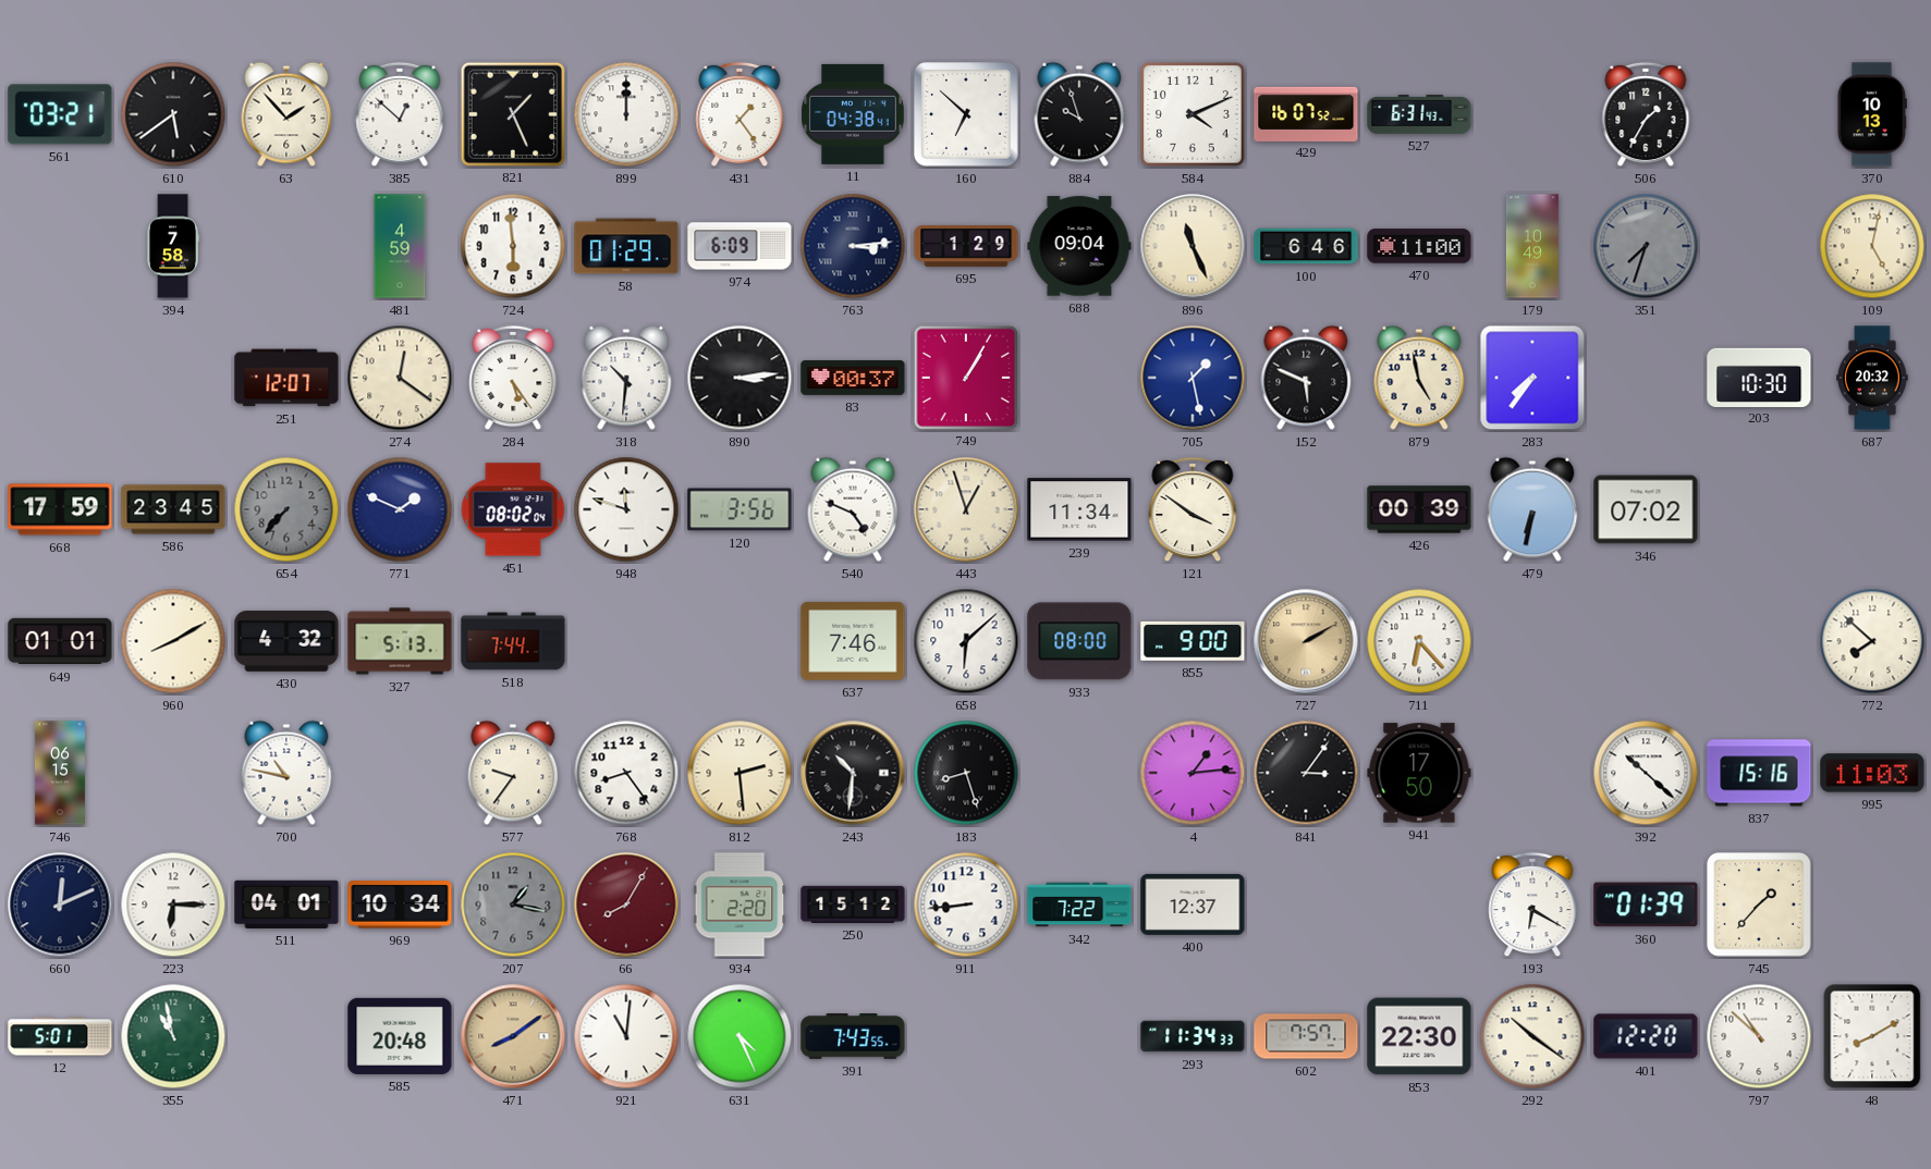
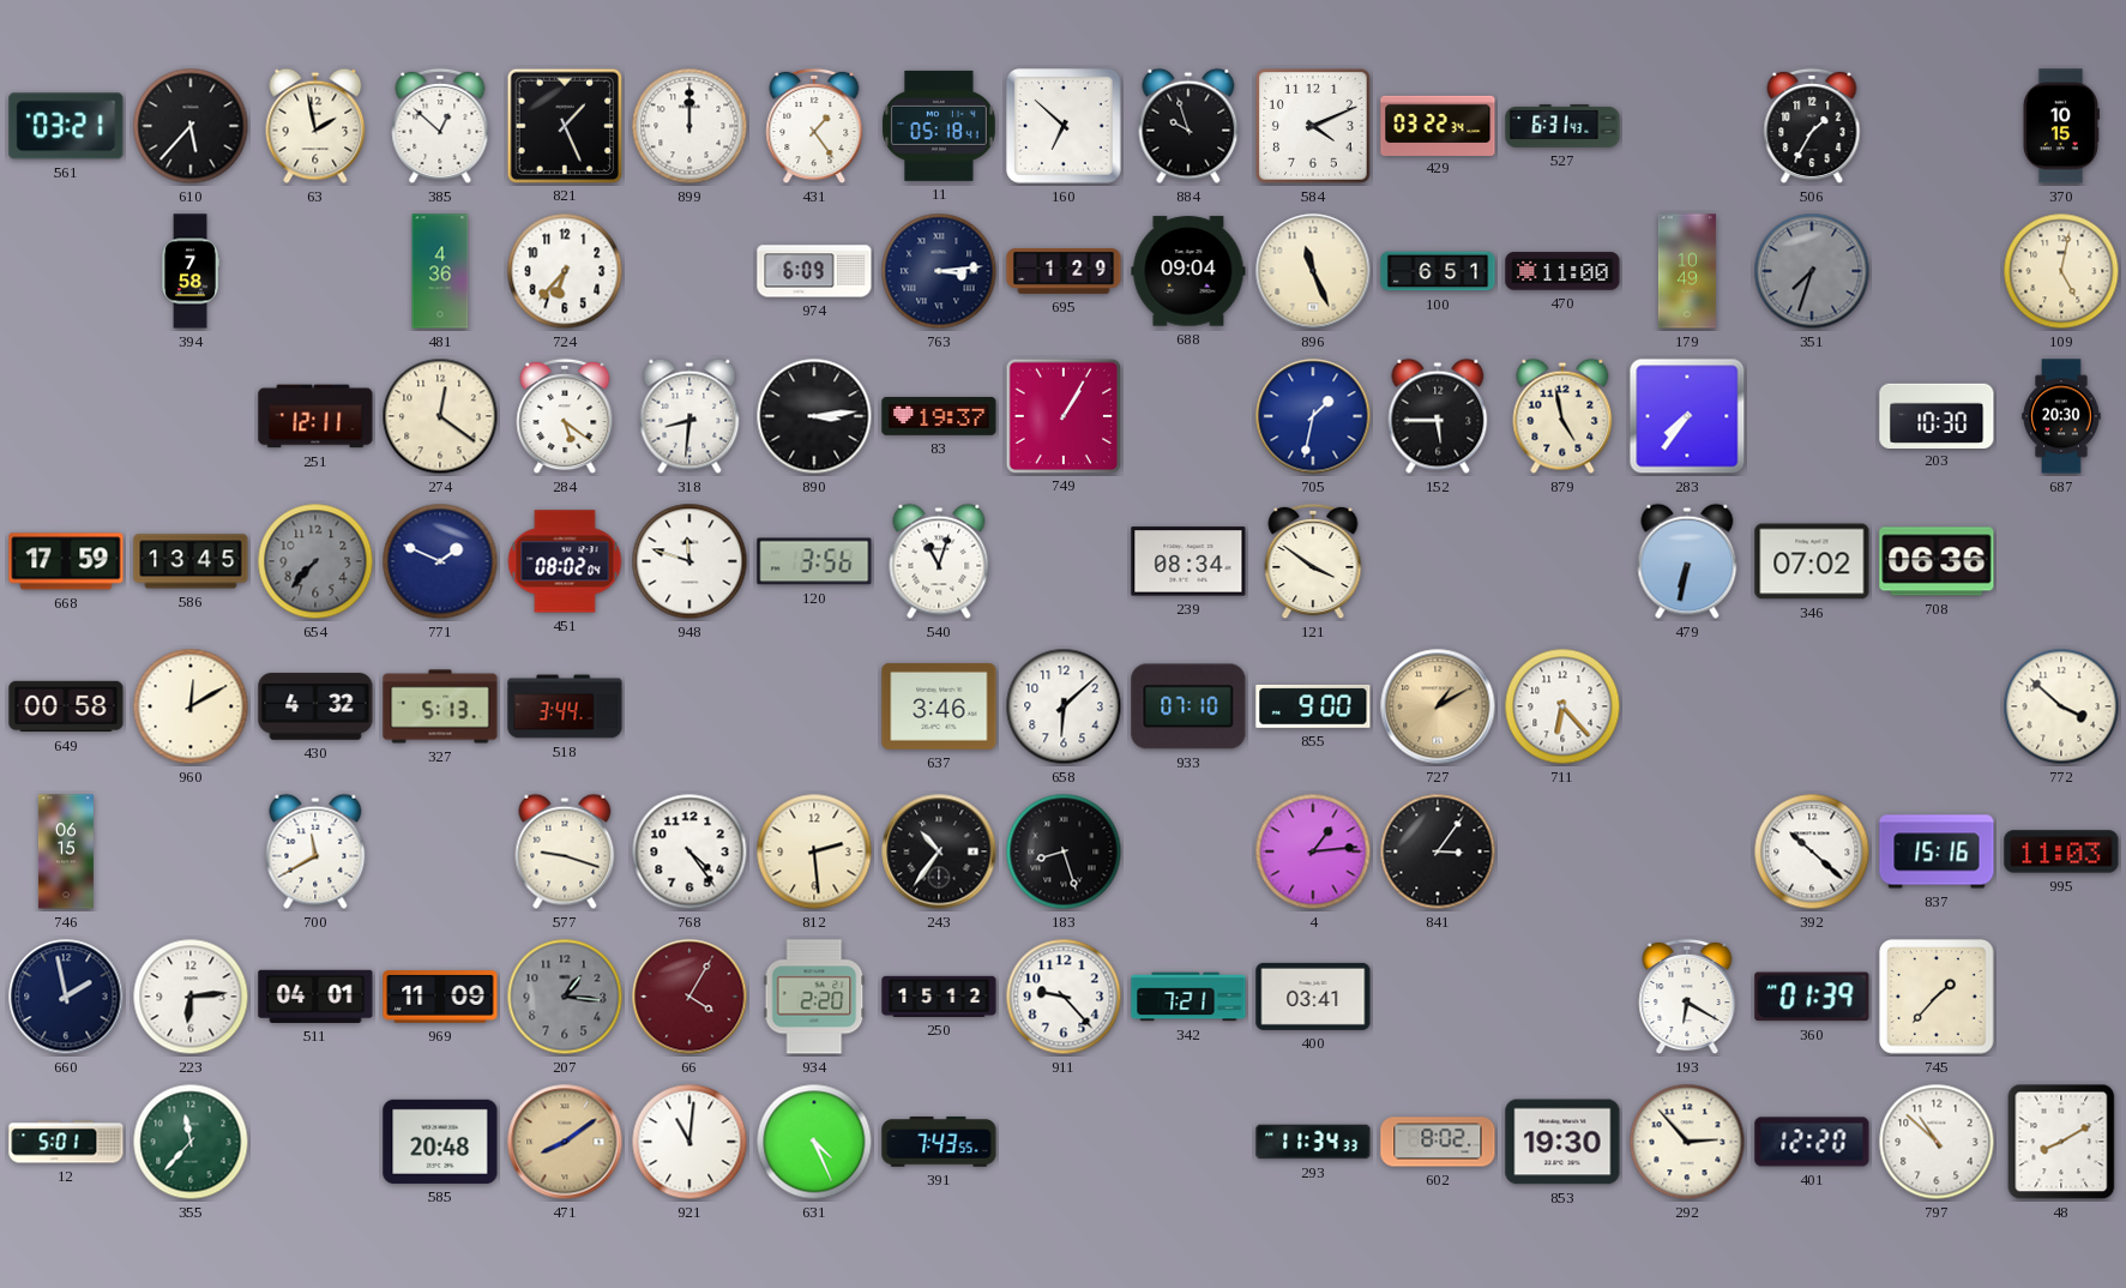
610: 5:39 -> 5:37
63: 1:53 -> 1:58
11: 04:38 -> 05:18
429: 16:07 -> 03:22
370: 10:13 -> 10:15
481: 4:59 -> 4:36
724: 5:59 -> 6:37
58: 01:29 -> none
100: 6:46 -> 6:51
251: 12:07 -> 12:11
284: 5:24 -> 5:21
318: 10:31 -> 8:31
83: 00:37 -> 19:37
705: 1:28 -> 1:32
152: 5:49 -> 5:45
687: 20:32 -> 20:30
586: 23:45 -> 13:45
540: 4:49 -> 11:03
443: 12:57 -> none
239: 11:34 -> 08:34
426: 00:39 -> none
708: none -> 06:36
649: 01:01 -> 00:58
960: 8:10 -> 12:10
518: 7:44 -> 3:44
637: 7:46 -> 3:46
933: 08:00 -> 07:10
727: 2:10 -> 1:10
772: 7:52 -> 3:52
700: 10:47 -> 11:40
577: 9:36 -> 9:18
768: 8:24 -> 4:24
243: 10:31 -> 10:36
941: 17:50 -> none
660: 12:11 -> 1:58
223: 6:15 -> 6:14
969: 10:34 -> 11:09
207: 1:17 -> 1:16
66: 8:05 -> 4:05
911: 8:44 -> 9:23
342: 7:22 -> 7:21
400: 12:37 -> 03:41
355: 10:58 -> 11:37
602: 7:57 -> 8:02
853: 22:30 -> 19:30
292: 10:21 -> 2:53
